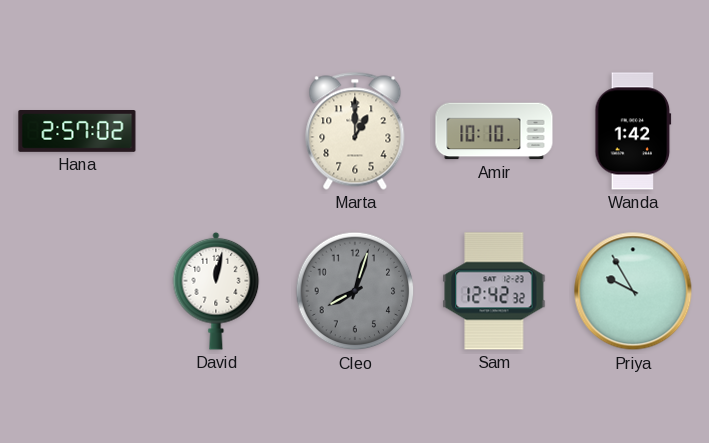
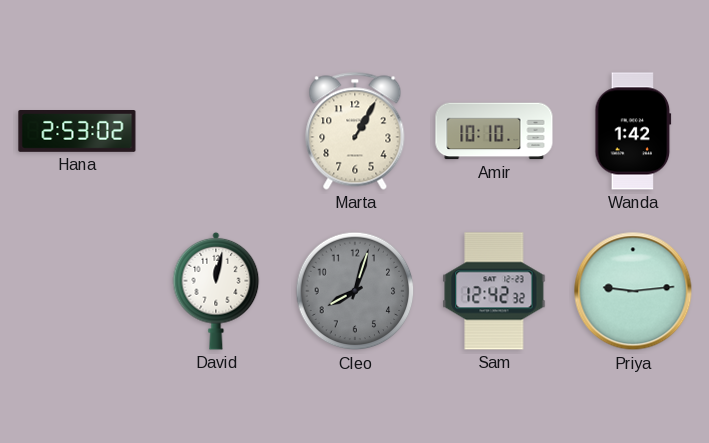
Hana: 2:57 -> 2:53
Marta: 1:00 -> 1:05
Priya: 9:55 -> 9:14
